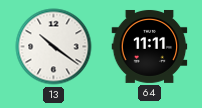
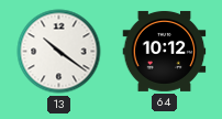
64: 11:11 -> 10:12
